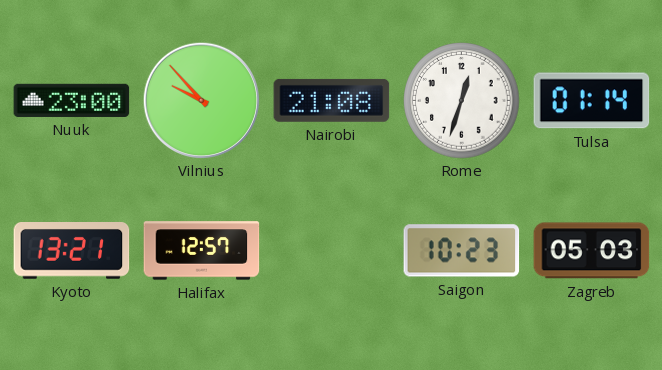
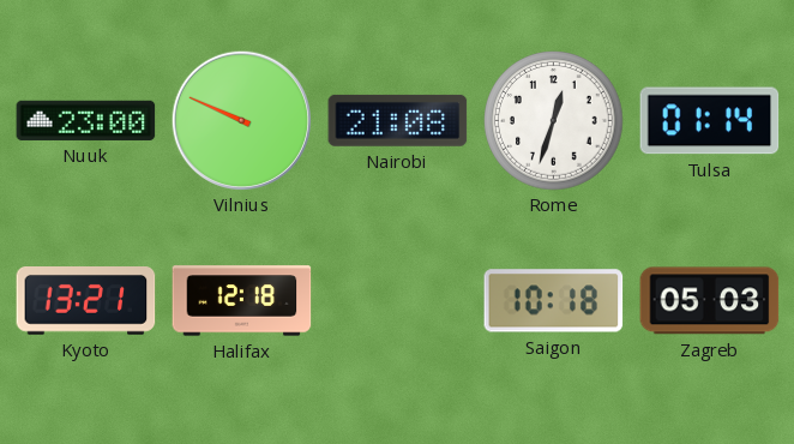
Vilnius: 9:53 -> 9:49
Halifax: 12:57 -> 12:18
Saigon: 10:23 -> 10:18
